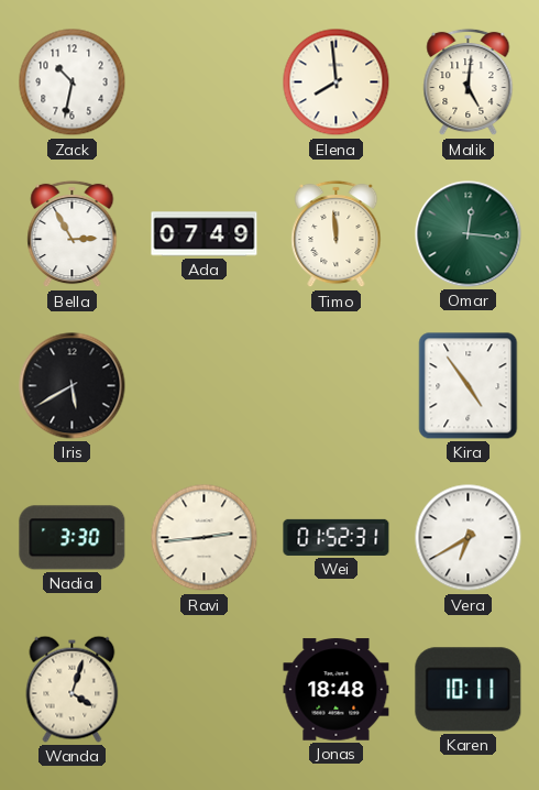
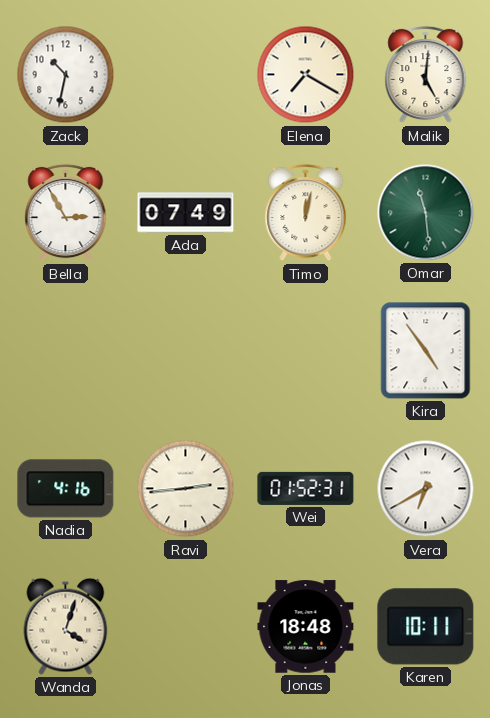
Elena: 7:59 -> 7:20
Timo: 11:59 -> 12:02
Omar: 12:16 -> 11:29
Iris: 5:40 -> none
Nadia: 3:30 -> 4:16
